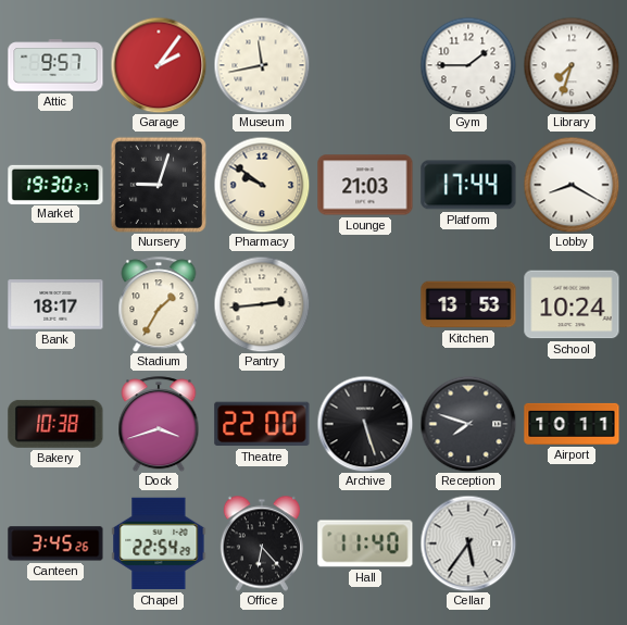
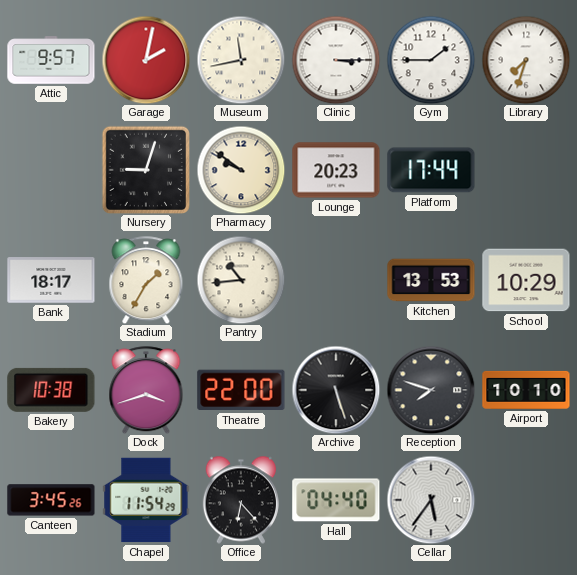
Garage: 2:06 -> 2:02
Clinic: none -> 3:15
Market: 19:30 -> none
Lounge: 21:03 -> 20:23
Lobby: 8:20 -> none
Pantry: 2:44 -> 10:44
School: 10:24 -> 10:29
Airport: 10:11 -> 10:10
Chapel: 22:54 -> 11:54
Hall: 11:40 -> 04:40
